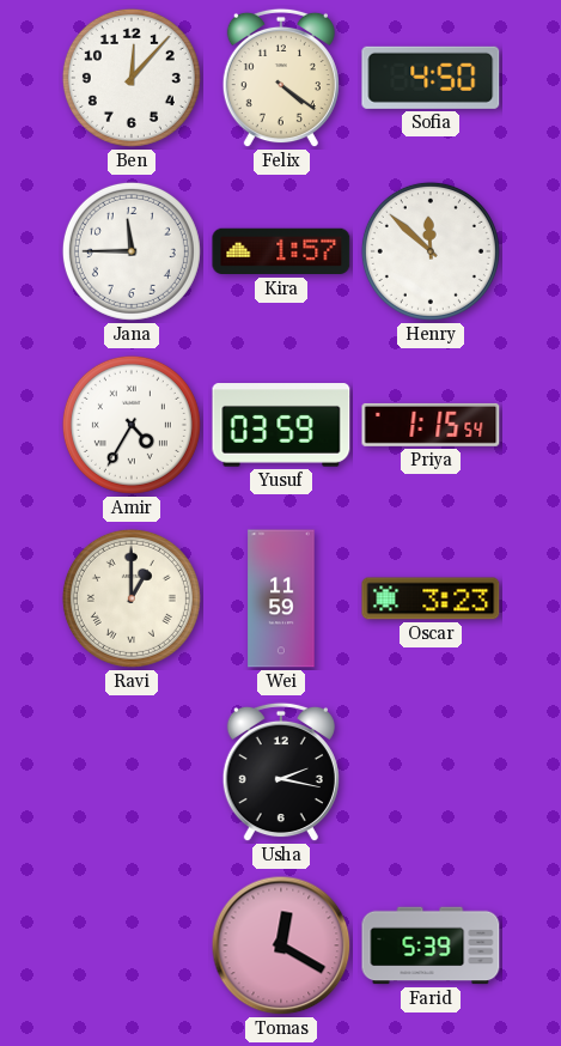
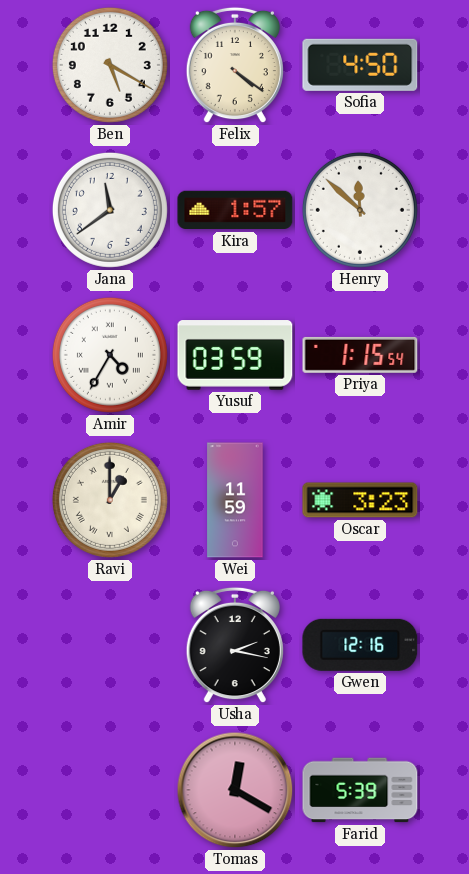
Ben: 12:07 -> 5:20
Jana: 11:45 -> 11:39
Gwen: none -> 12:16
